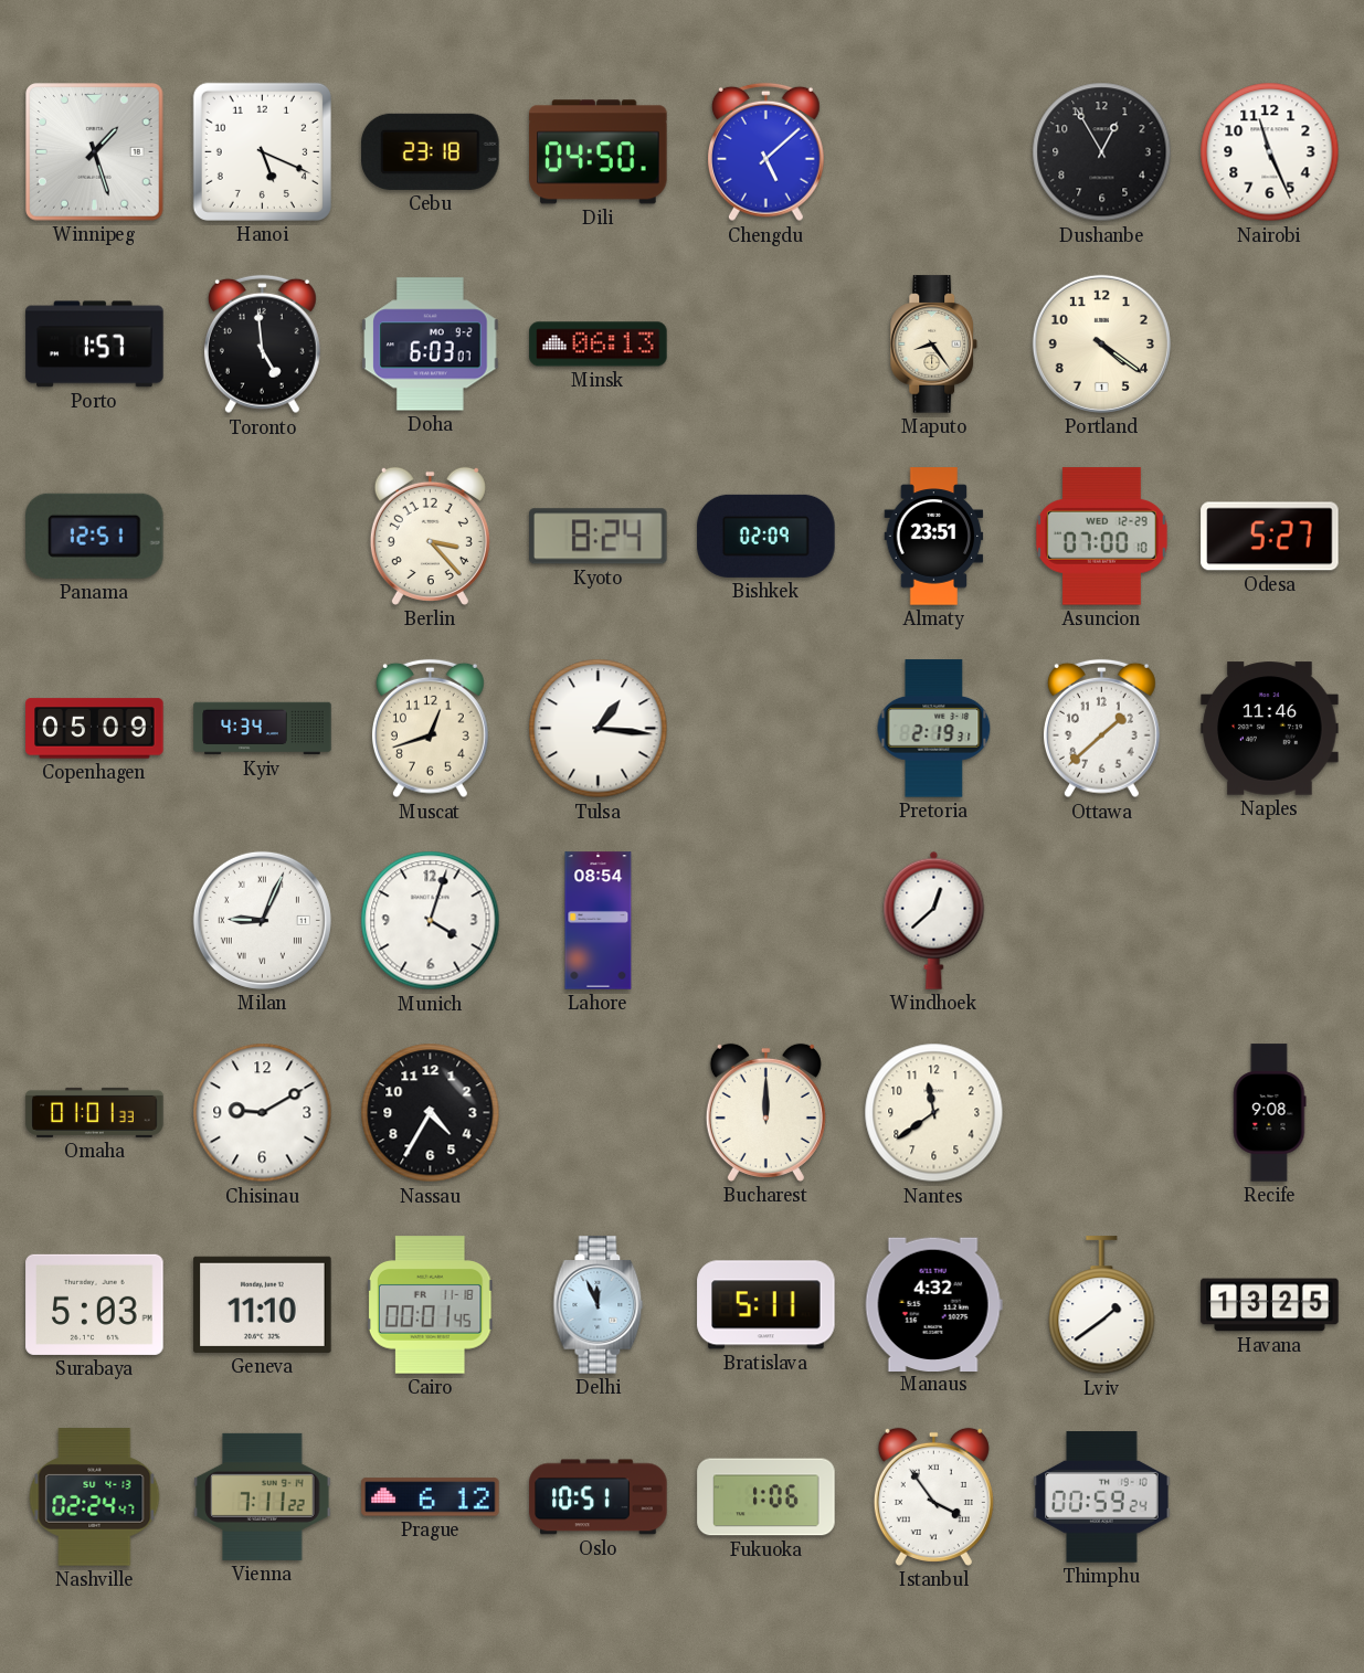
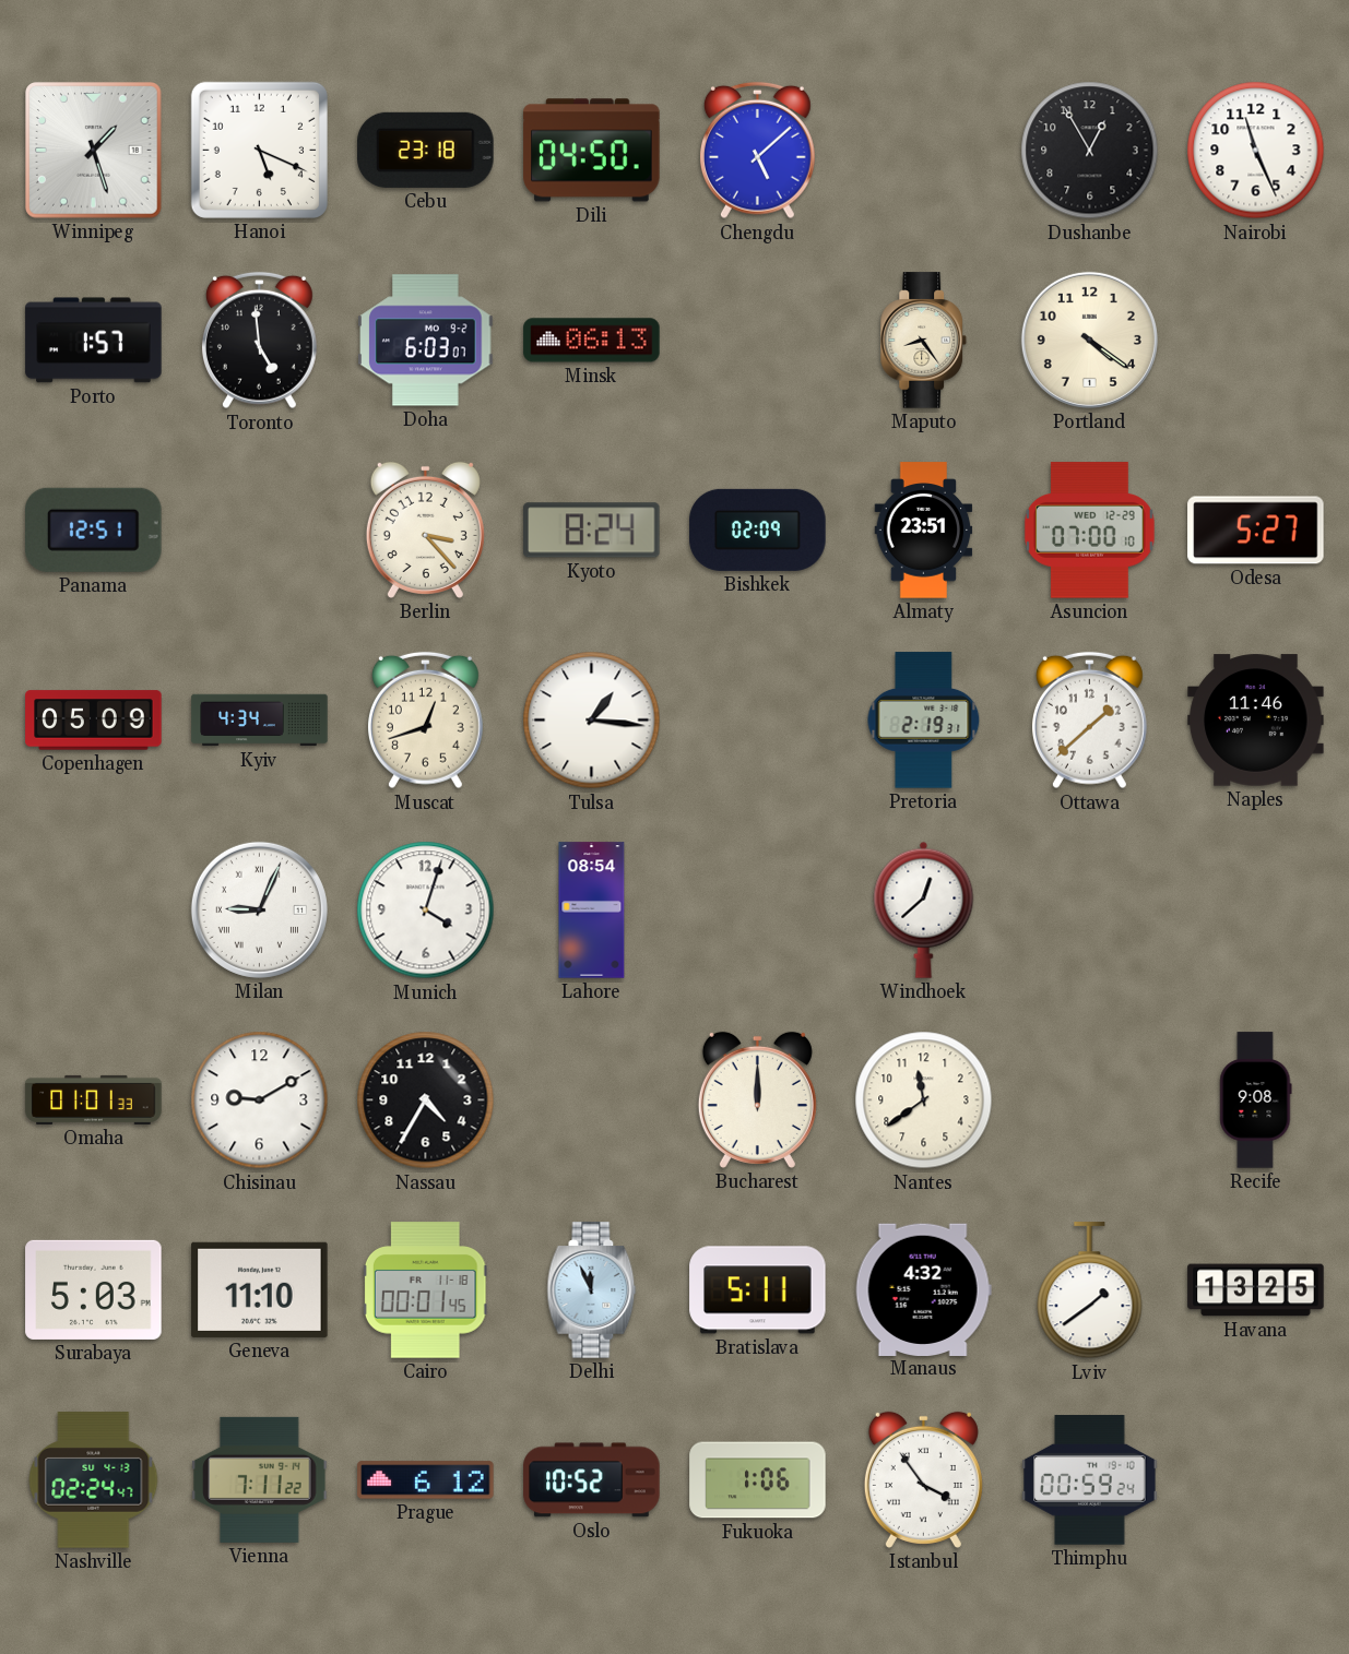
Oslo: 10:51 -> 10:52
